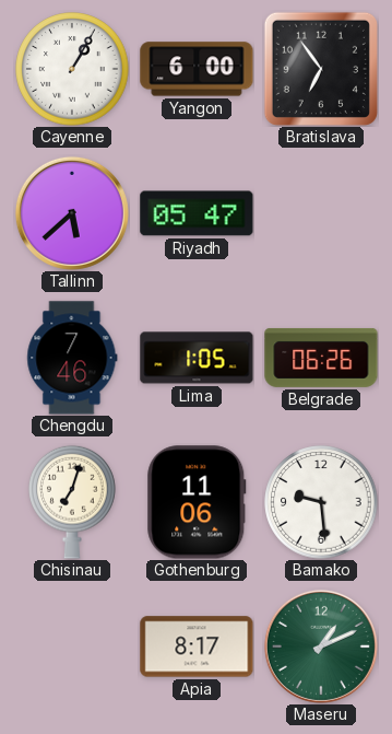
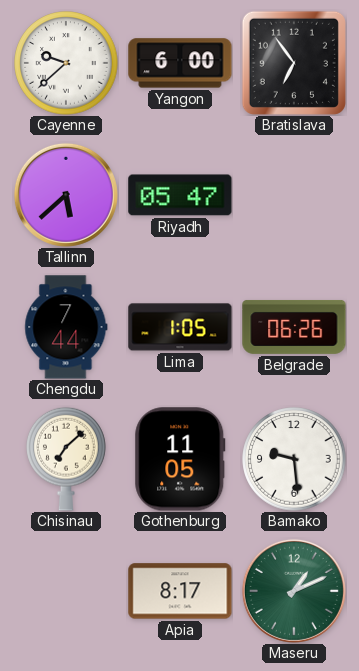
Cayenne: 1:05 -> 9:38
Chengdu: 7:46 -> 7:44
Chisinau: 7:03 -> 7:08
Gothenburg: 11:06 -> 11:05
